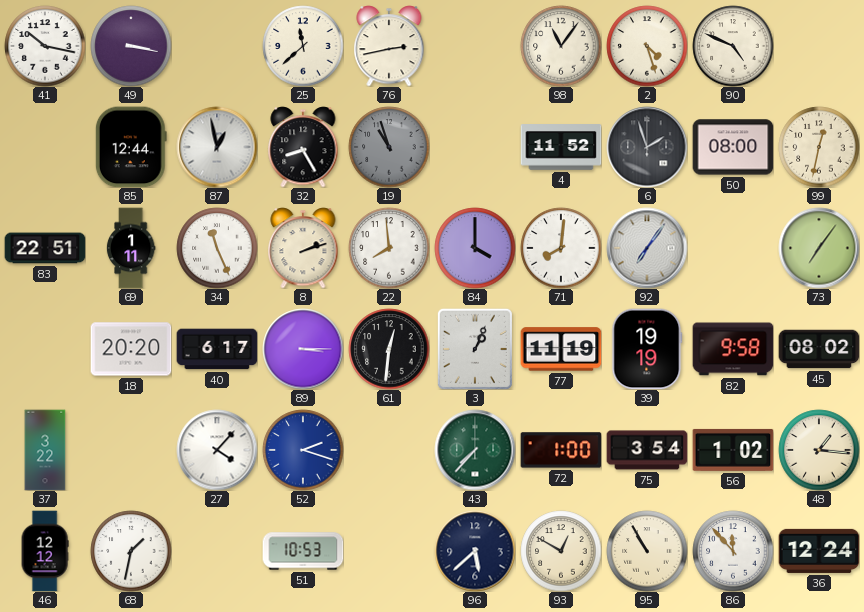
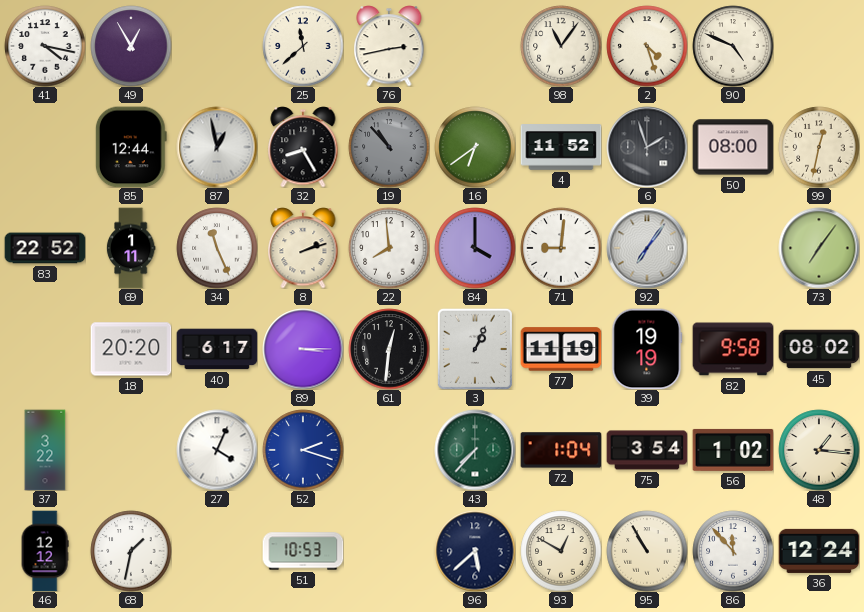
41: 10:17 -> 4:17
49: 3:17 -> 12:55
19: 10:57 -> 10:53
16: none -> 6:39
83: 22:51 -> 22:52
71: 8:01 -> 9:01
27: 4:07 -> 4:04
72: 1:00 -> 1:04
